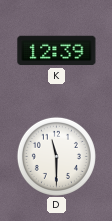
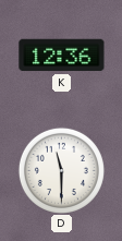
K: 12:39 -> 12:36
